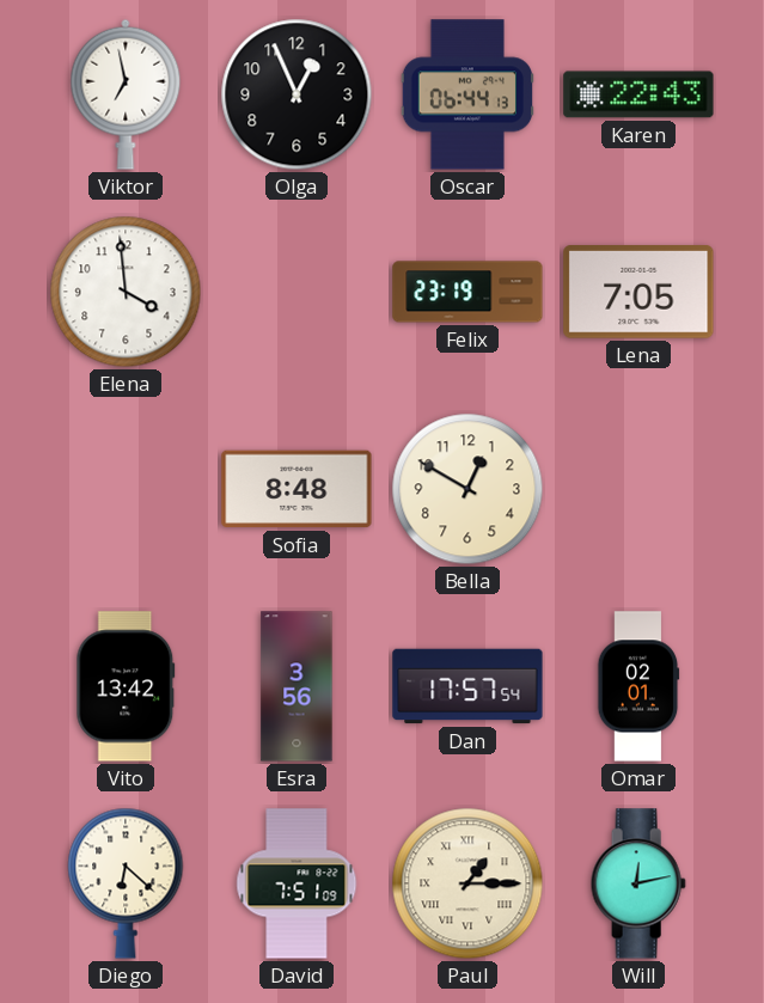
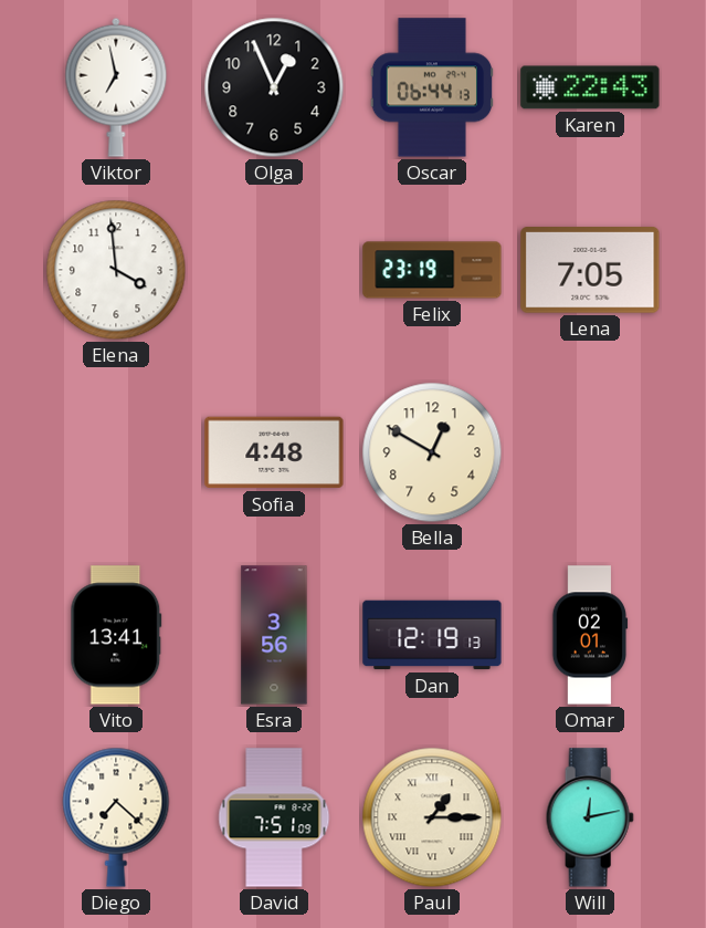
Sofia: 8:48 -> 4:48
Vito: 13:42 -> 13:41
Dan: 17:57 -> 12:19
Diego: 6:22 -> 7:22
